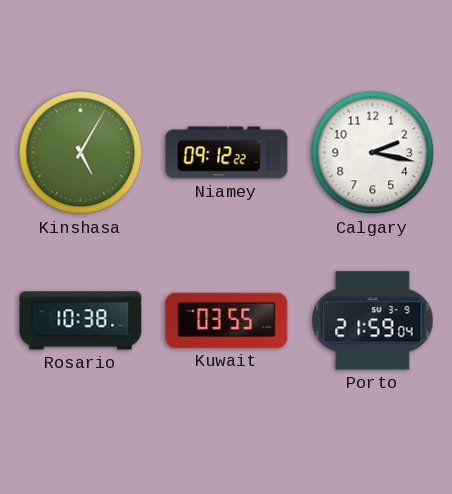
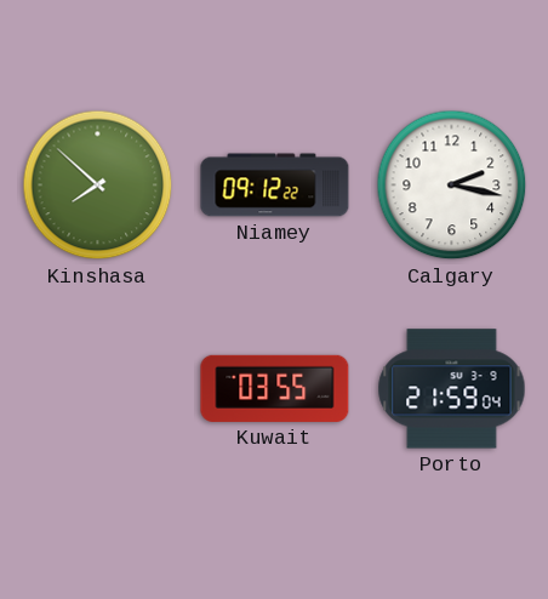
Kinshasa: 5:05 -> 7:52
Rosario: 10:38 -> none
